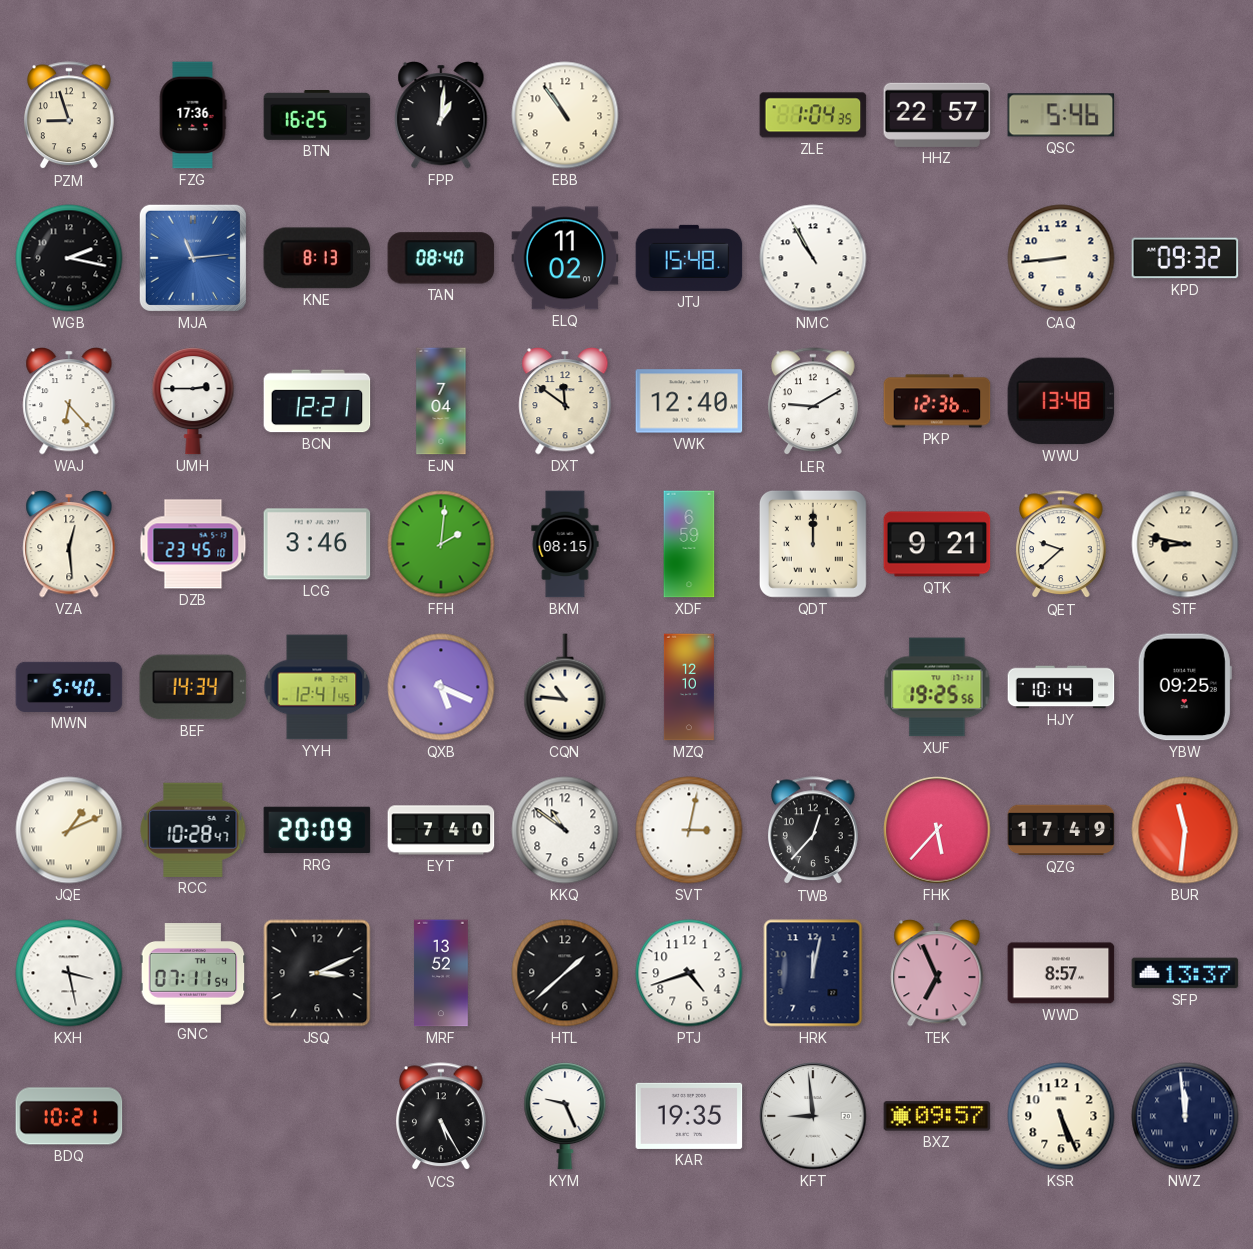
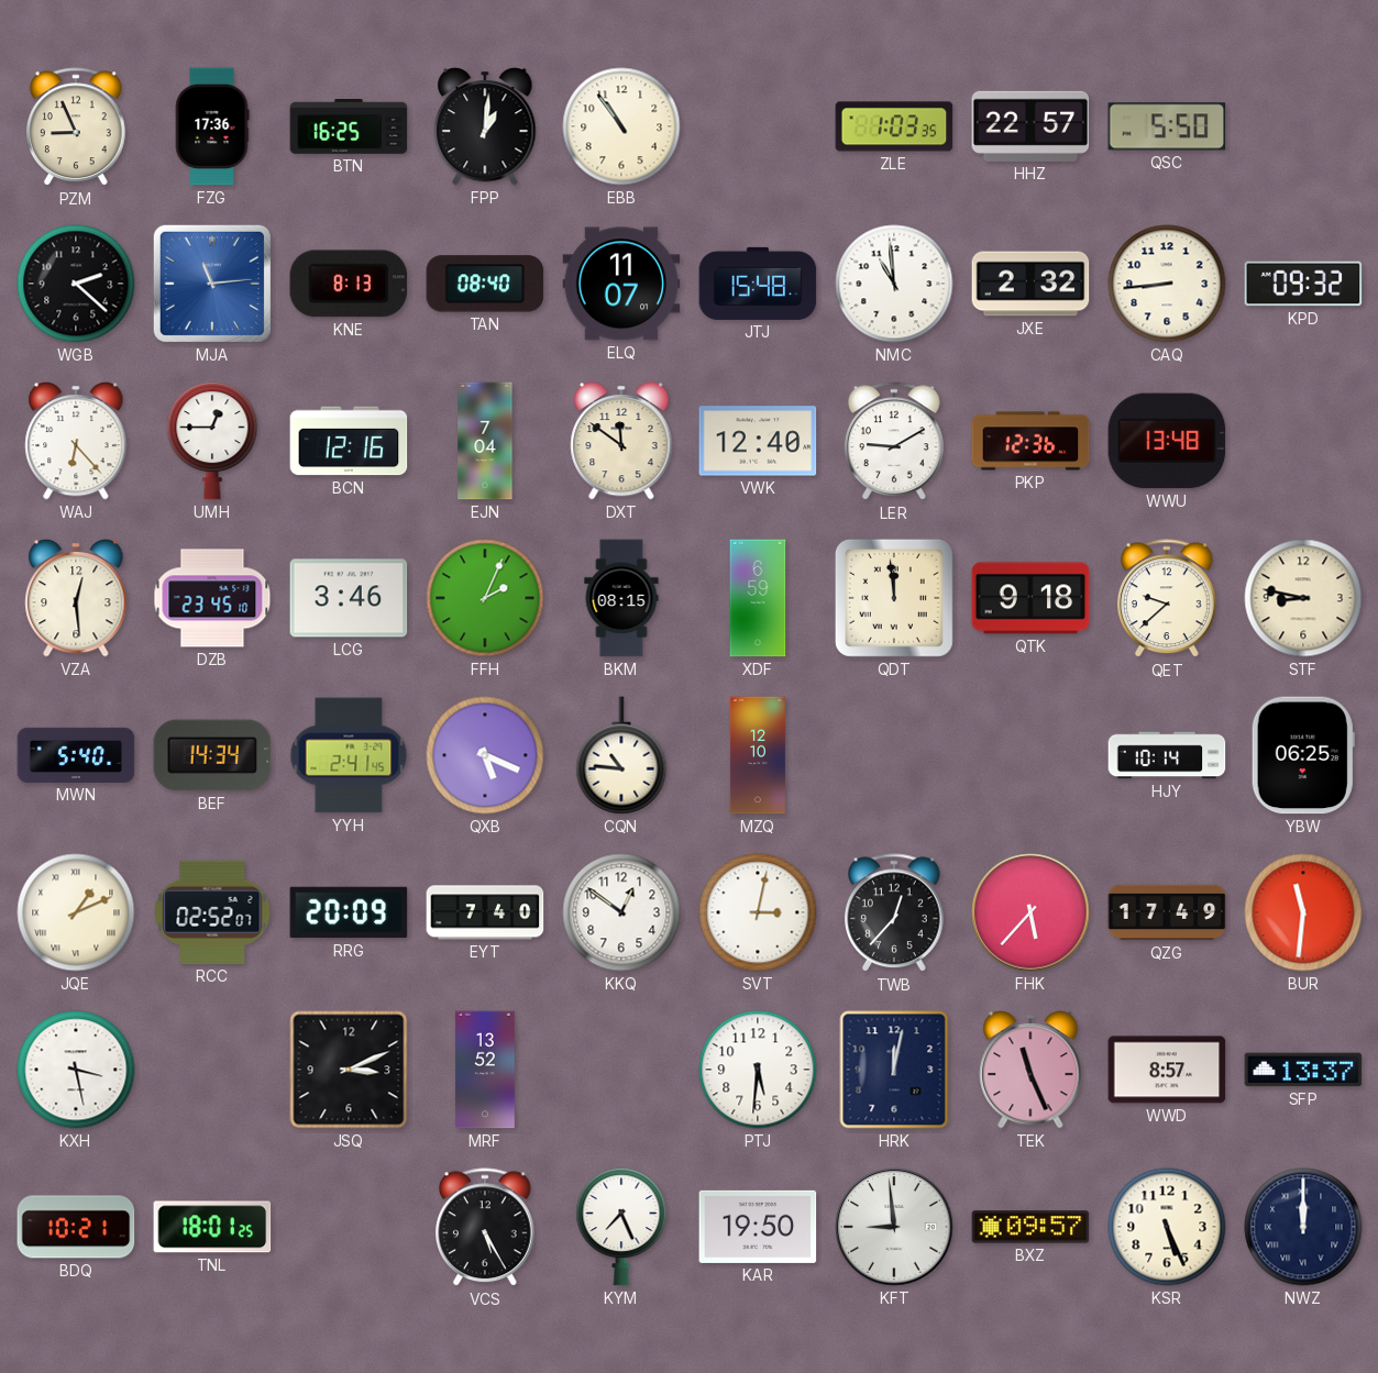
PZM: 8:57 -> 8:56
ZLE: 1:04 -> 1:03
QSC: 5:46 -> 5:50
WGB: 2:17 -> 2:22
ELQ: 11:02 -> 11:07
NMC: 10:55 -> 10:59
JXE: none -> 2:32
UMH: 2:45 -> 12:45
BCN: 12:21 -> 12:16
FFH: 2:01 -> 2:04
QDT: 12:00 -> 11:59
QTK: 9:21 -> 9:18
YYH: 12:41 -> 2:41
XUF: 19:25 -> none
YBW: 09:25 -> 06:25
RCC: 10:28 -> 02:52
KKQ: 10:51 -> 12:51
GNC: 07:11 -> none
HTL: 1:38 -> none
PTJ: 4:42 -> 5:31
TEK: 6:56 -> 11:26
TNL: none -> 18:01
KYM: 9:26 -> 7:26
KAR: 19:35 -> 19:50
NWZ: 11:59 -> 12:00
